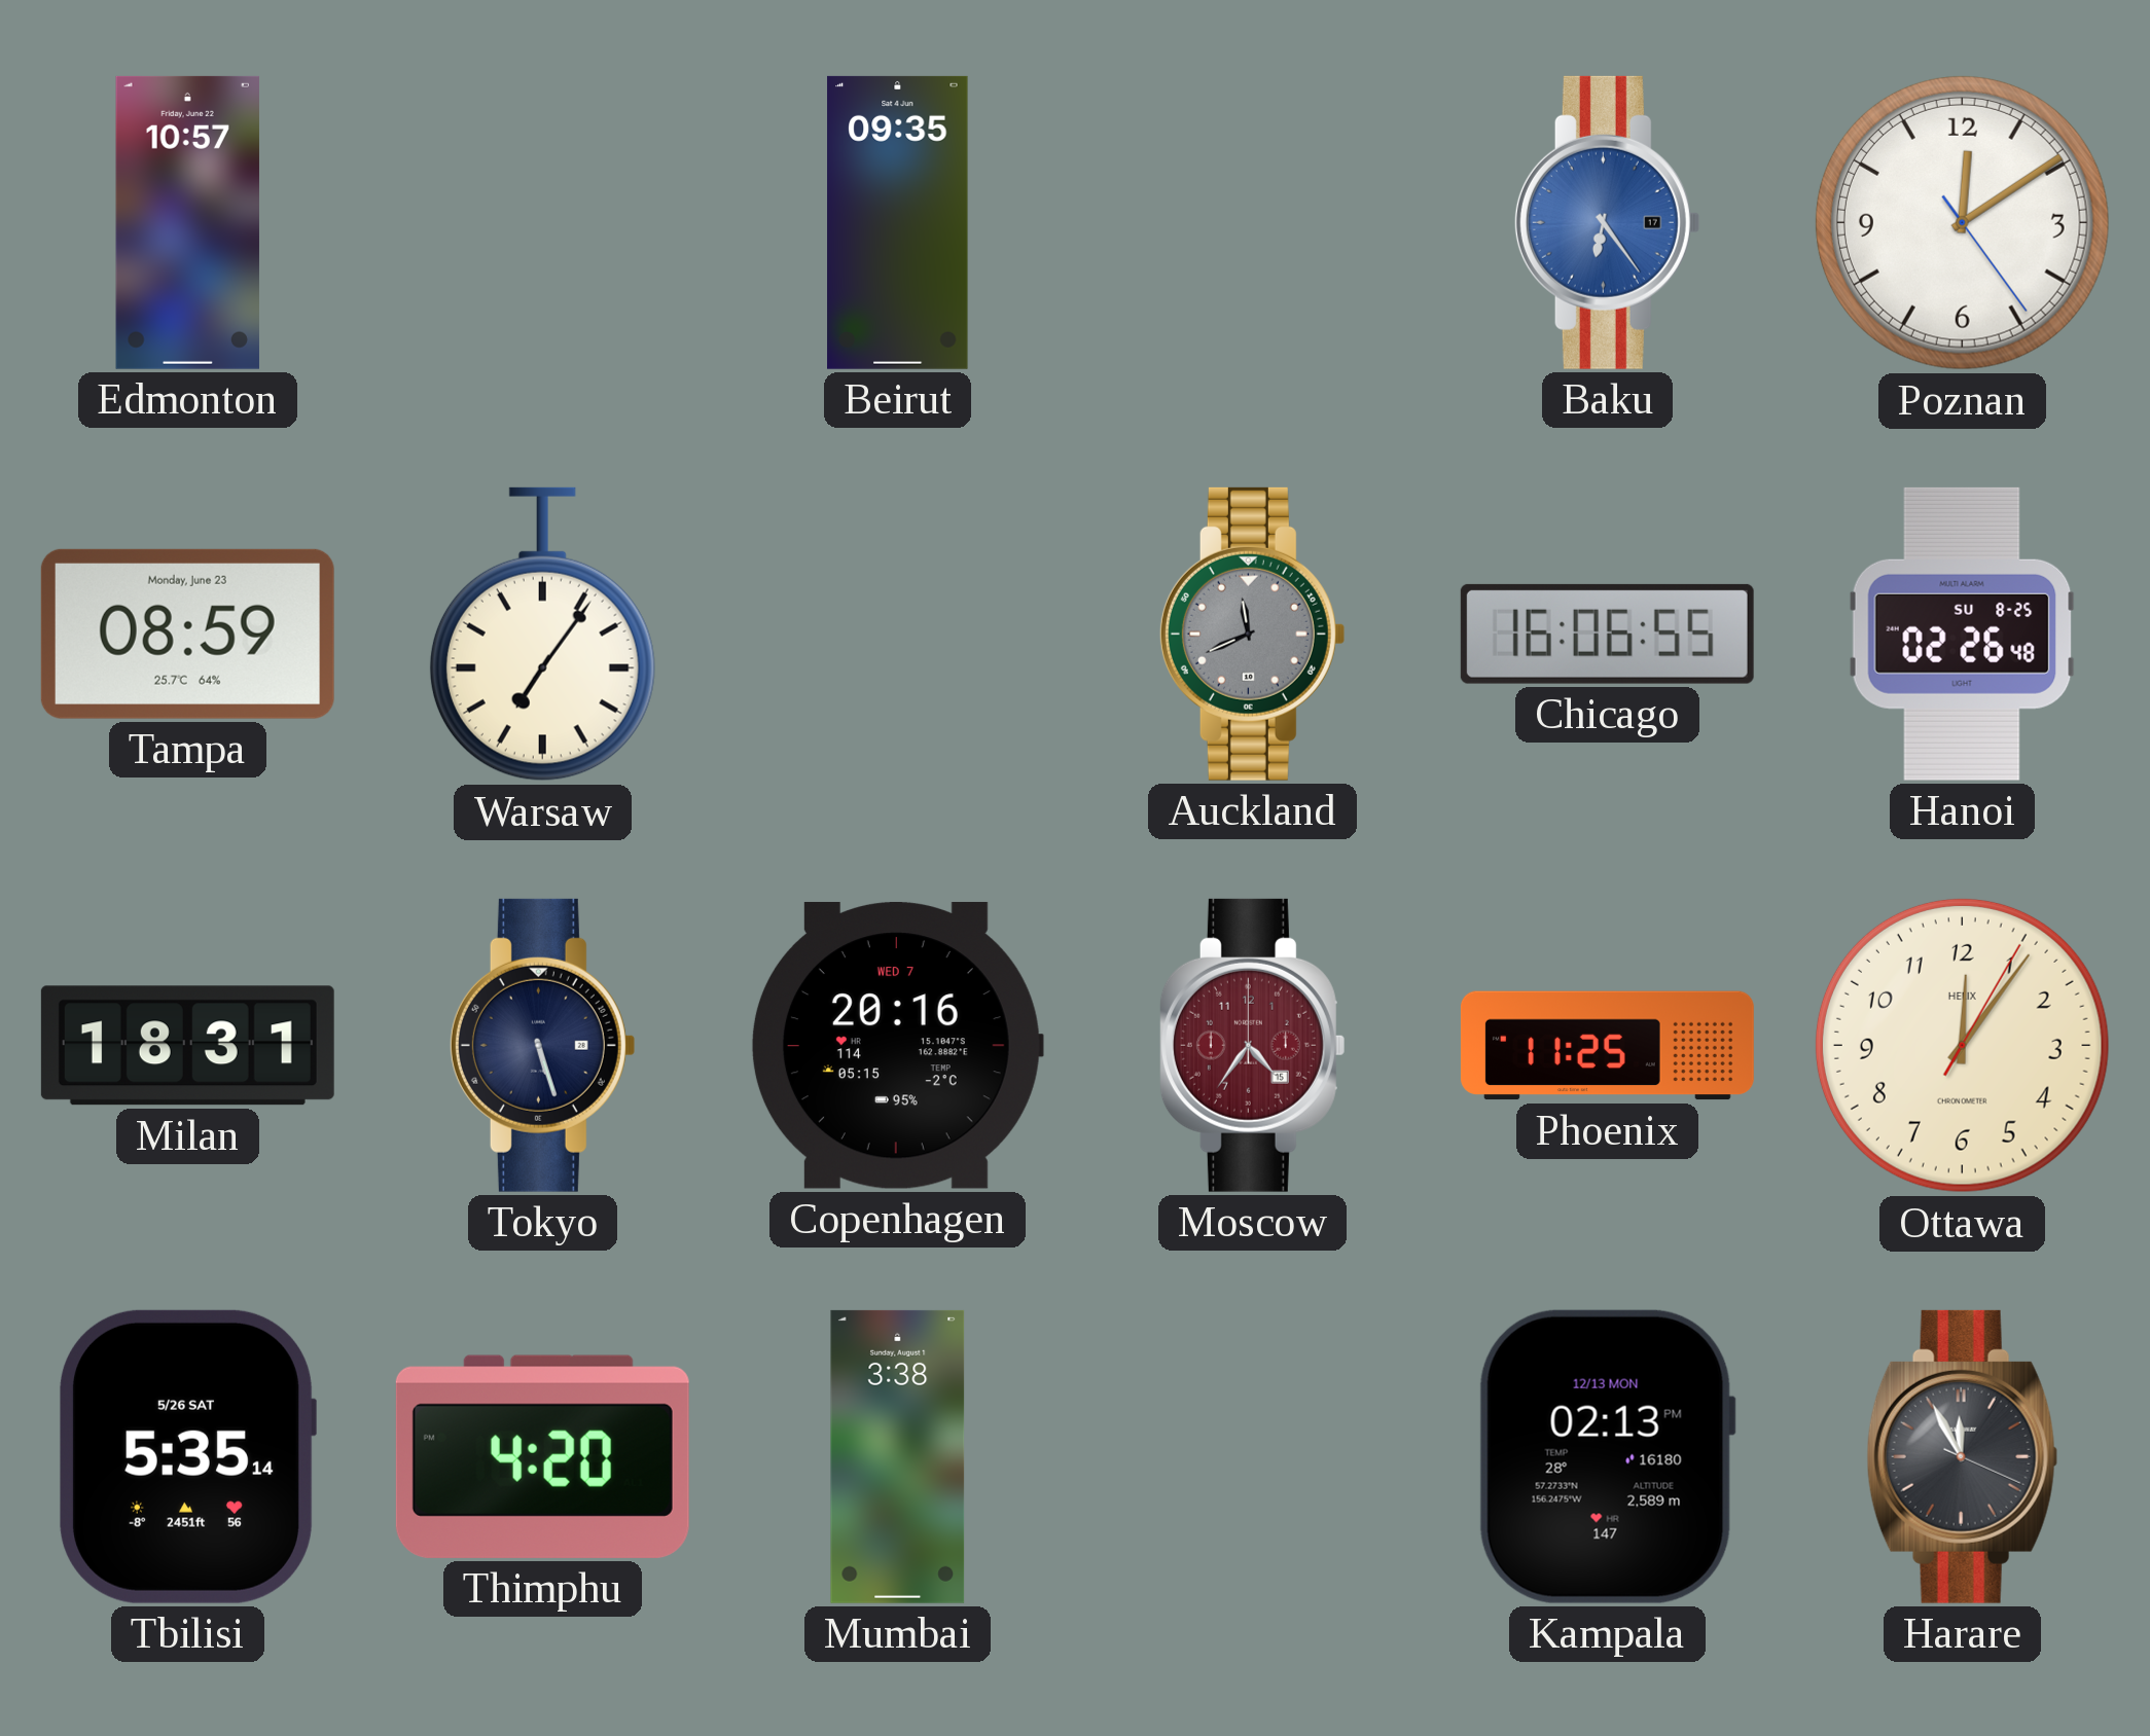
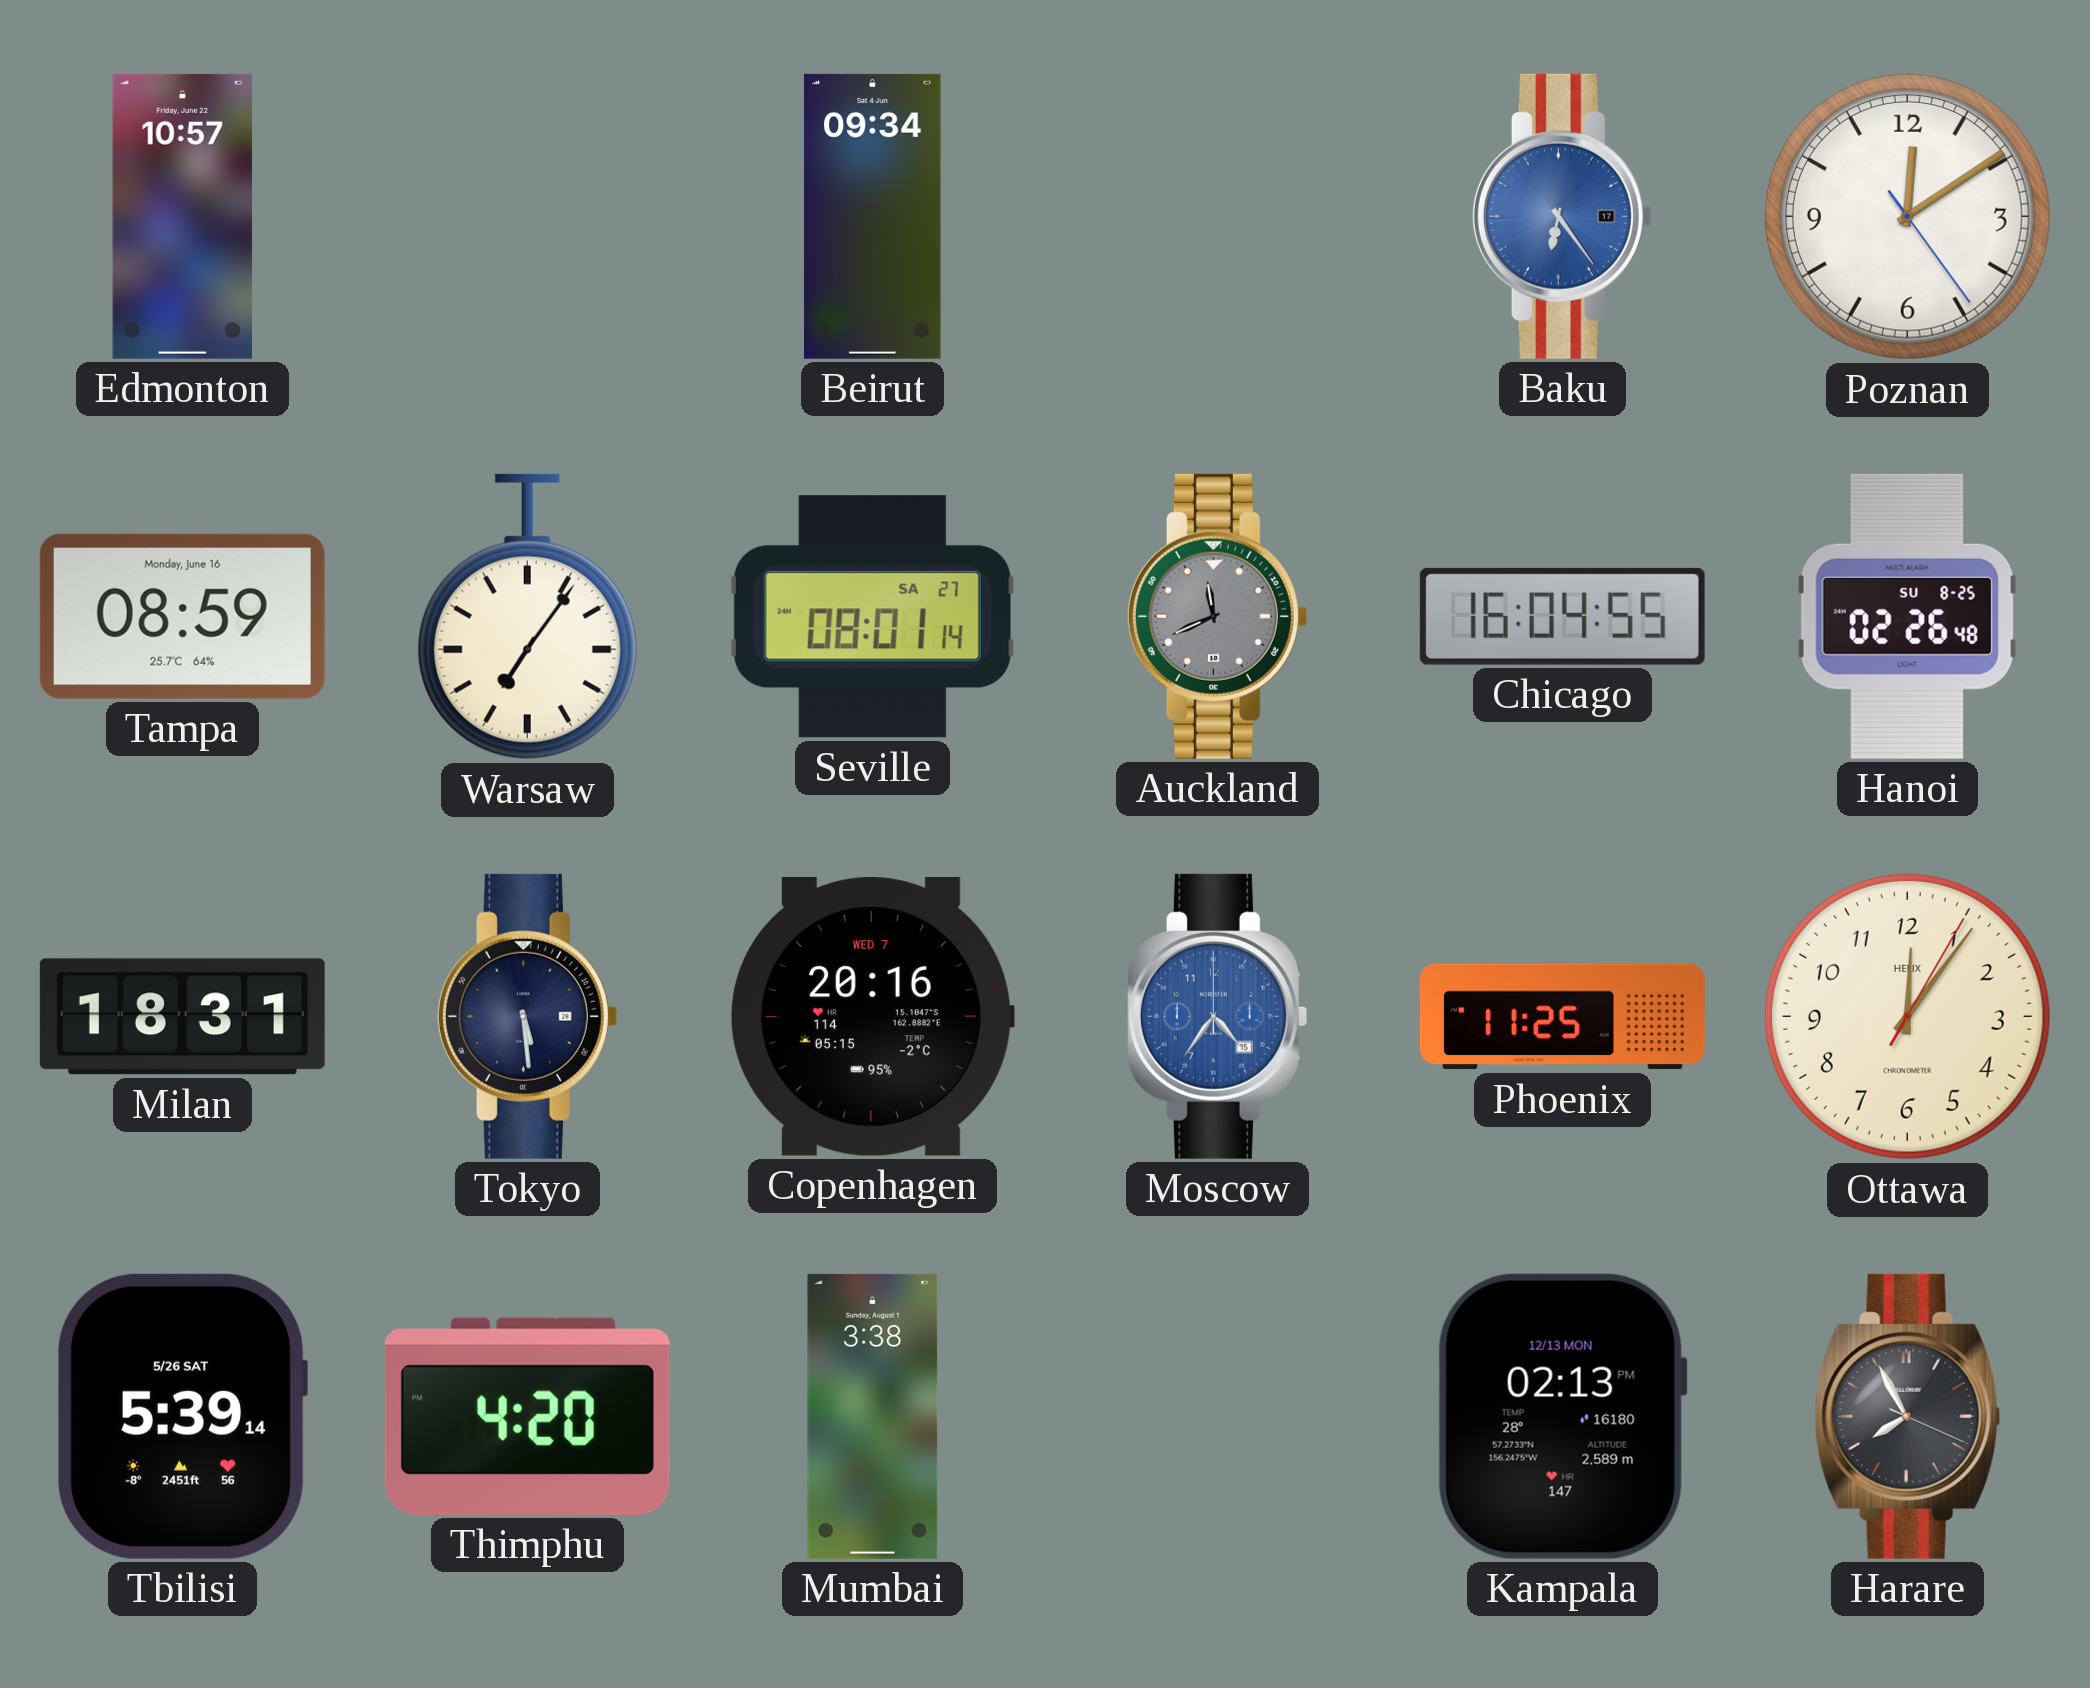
Beirut: 09:35 -> 09:34
Tampa date: Monday, June 23 -> Monday, June 16
Seville: none -> 08:01
Chicago: 16:06 -> 16:04
Tokyo: 5:27 -> 5:29
Moscow dial: burgundy -> blue
Tbilisi: 5:35 -> 5:39
Harare: 11:55 -> 7:55
